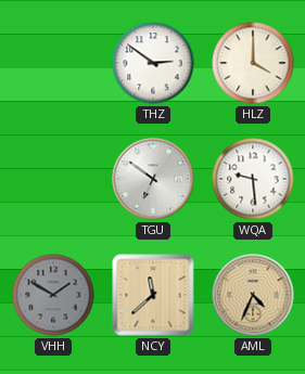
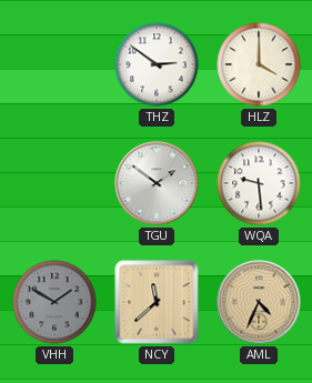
TGU: 6:51 -> 1:51
